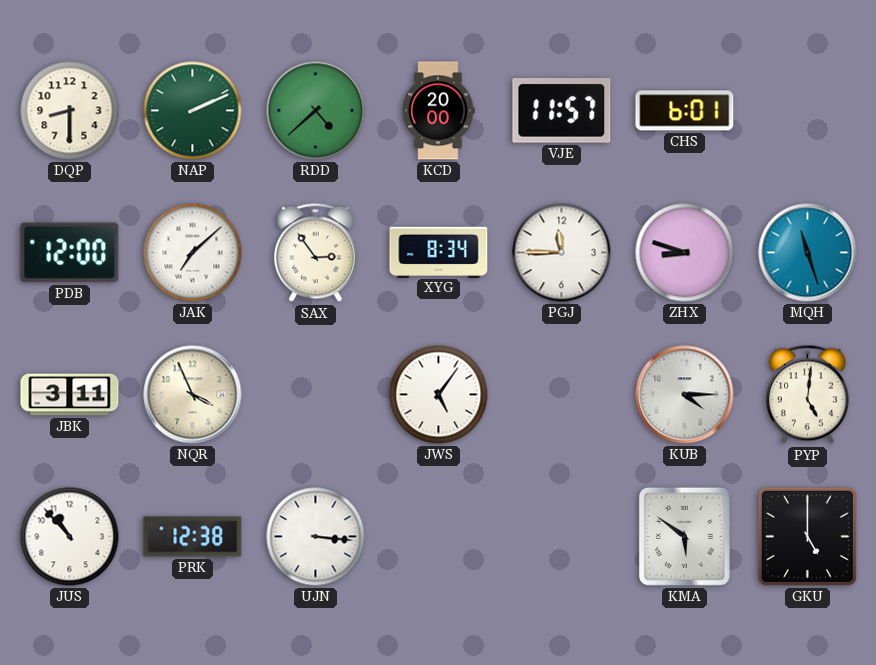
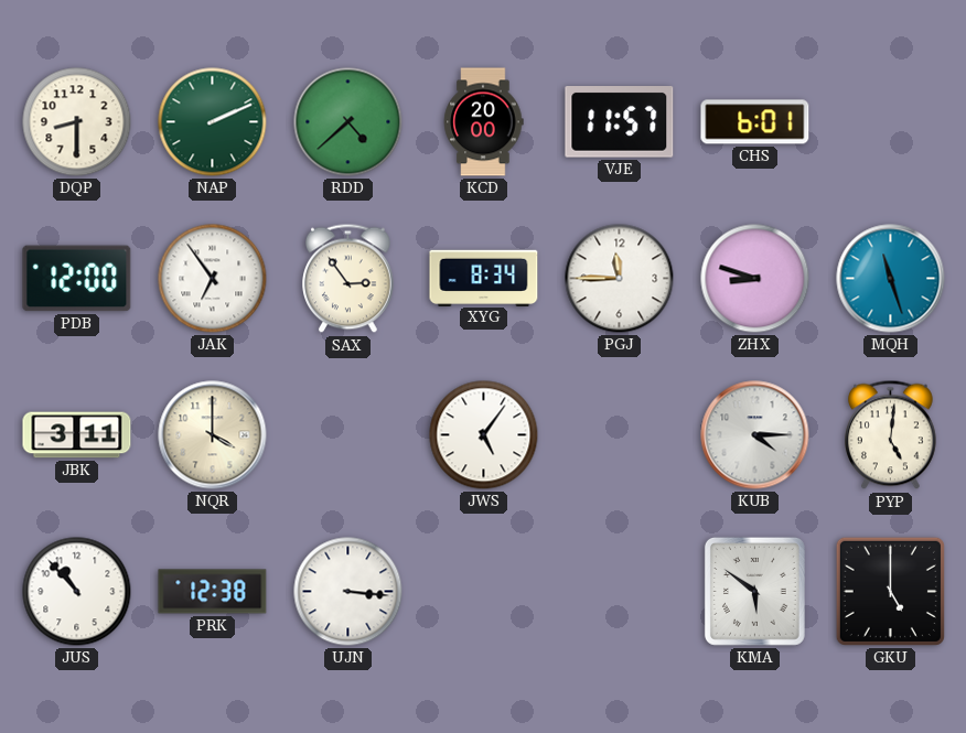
JAK: 7:08 -> 6:54
NQR: 3:56 -> 4:00
